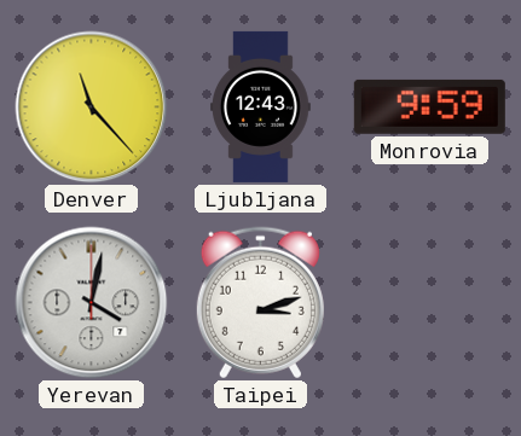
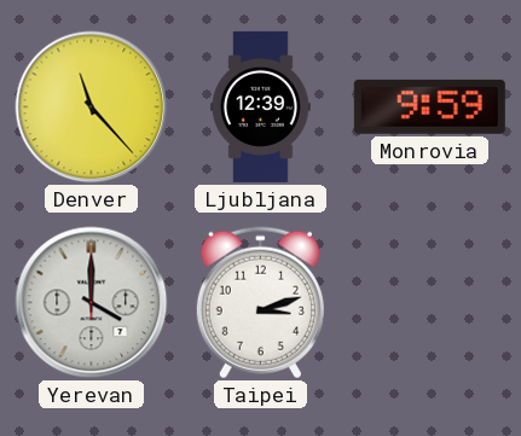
Ljubljana: 12:43 -> 12:39
Yerevan: 4:02 -> 4:00
